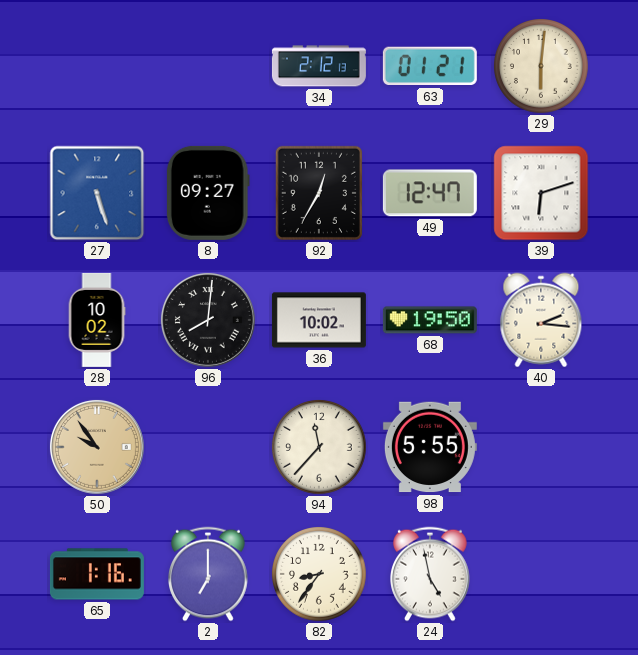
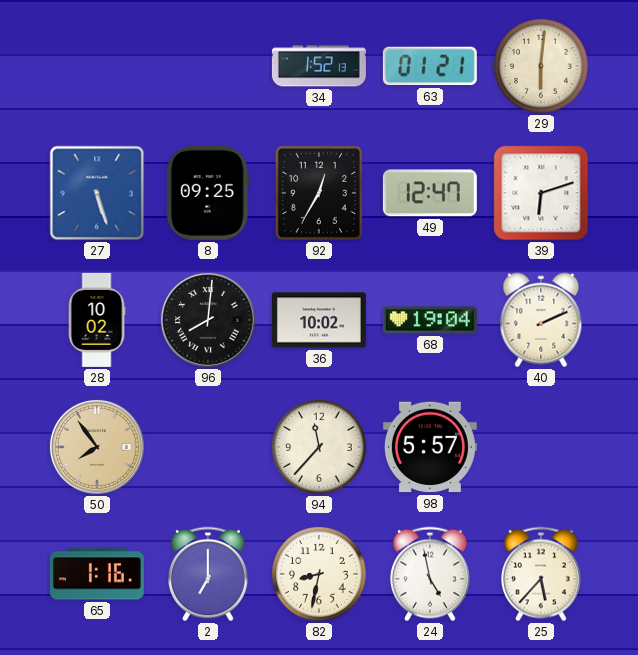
34: 2:12 -> 1:52
8: 09:27 -> 09:25
68: 19:50 -> 19:04
40: 2:16 -> 2:11
50: 9:54 -> 7:54
98: 5:55 -> 5:57
82: 8:36 -> 8:32
25: none -> 5:37
